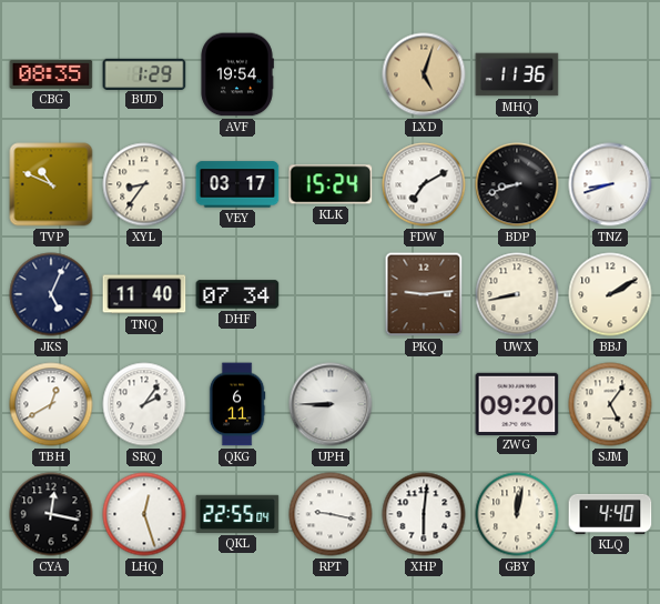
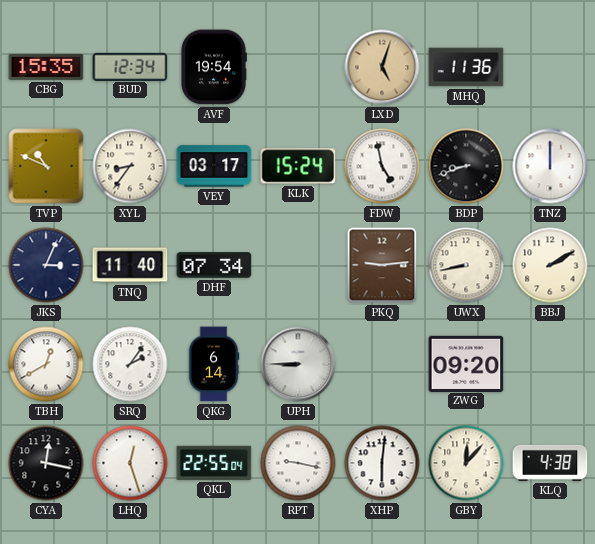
CBG: 08:35 -> 15:35
BUD: 1:29 -> 12:34
FDW: 7:10 -> 4:58
TNZ: 8:42 -> 12:00
JKS: 5:04 -> 3:04
QKG: 6:11 -> 6:14
SJM: 5:06 -> none
GBY: 12:02 -> 12:07
KLQ: 4:40 -> 4:38
